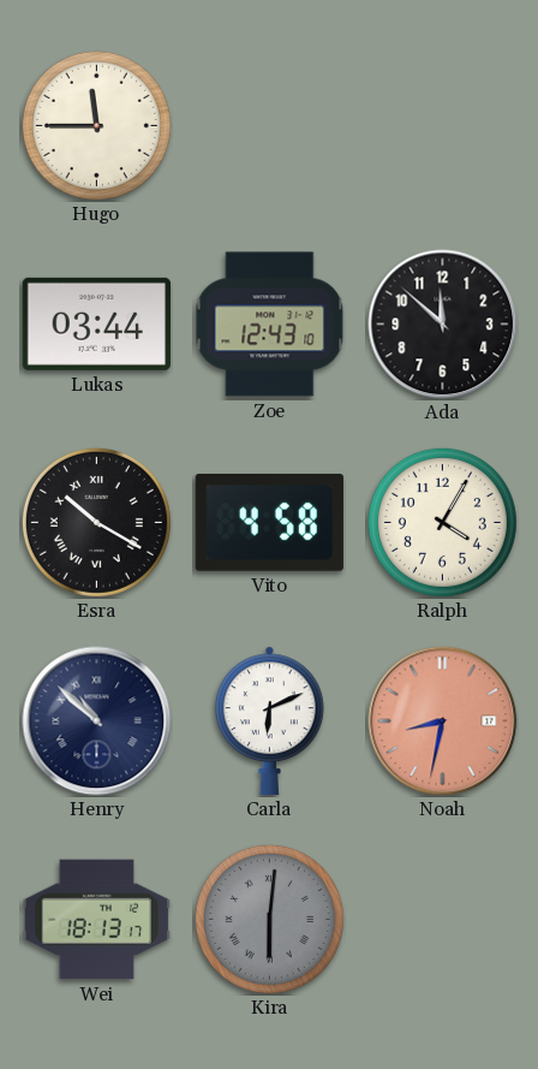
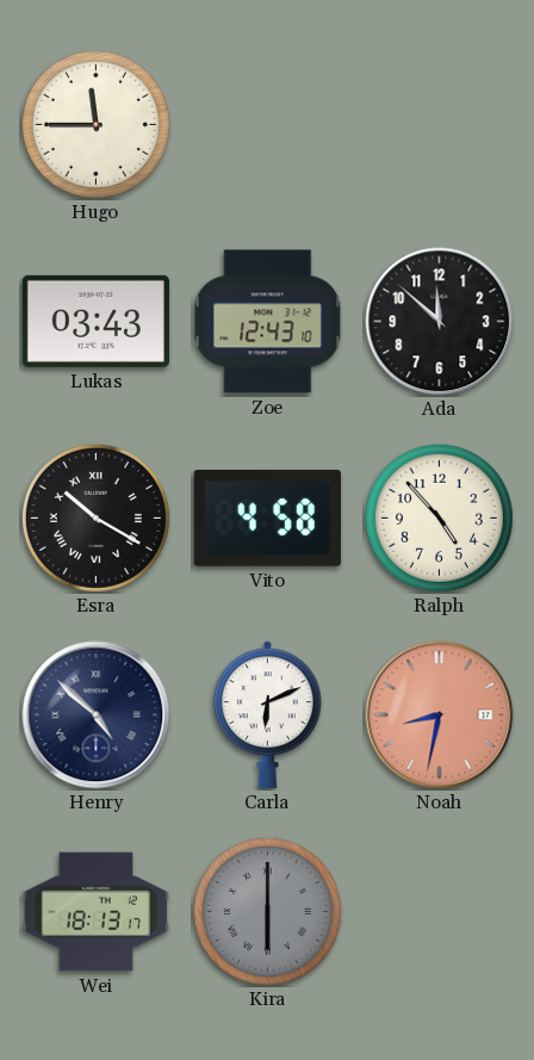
Lukas: 03:44 -> 03:43
Ralph: 4:05 -> 4:53
Henry: 10:52 -> 4:52
Kira: 6:01 -> 6:00
